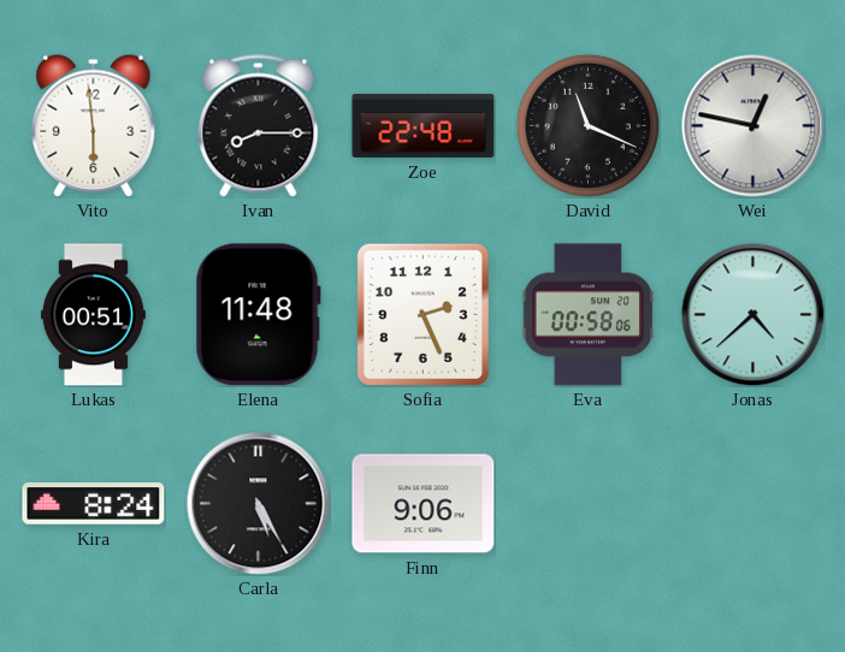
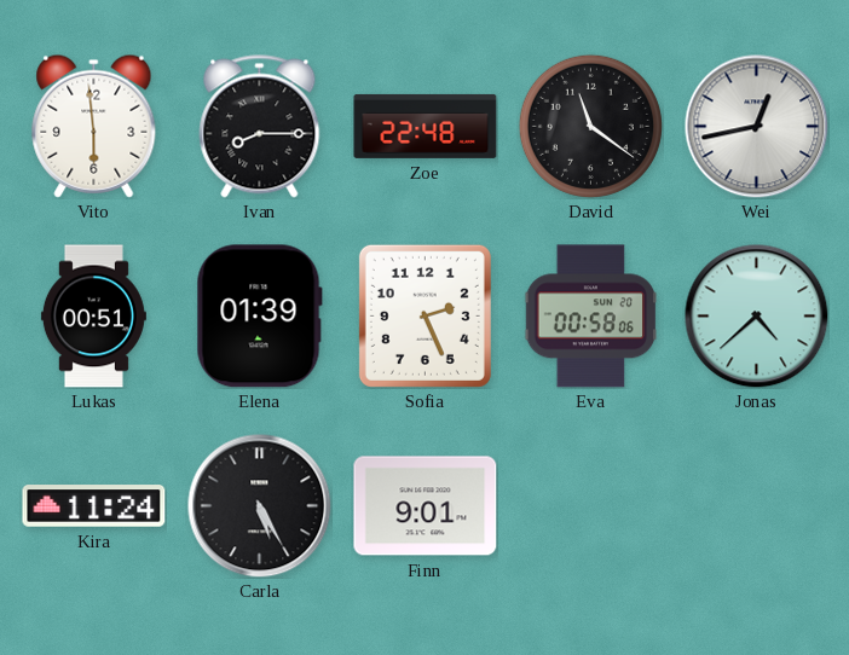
David: 11:19 -> 11:21
Wei: 12:47 -> 12:43
Elena: 11:48 -> 01:39
Kira: 8:24 -> 11:24
Finn: 9:06 -> 9:01
